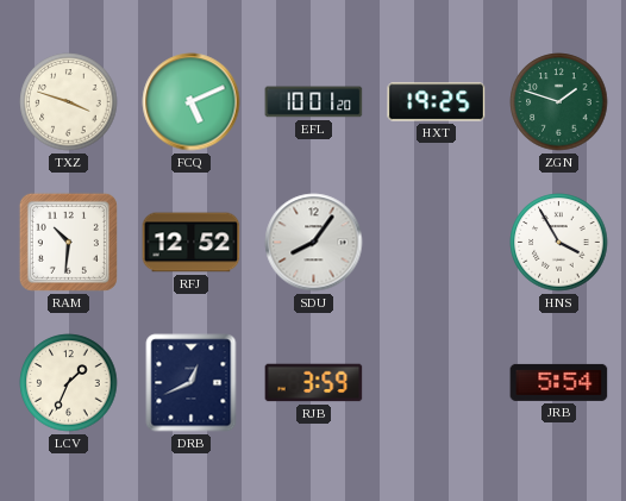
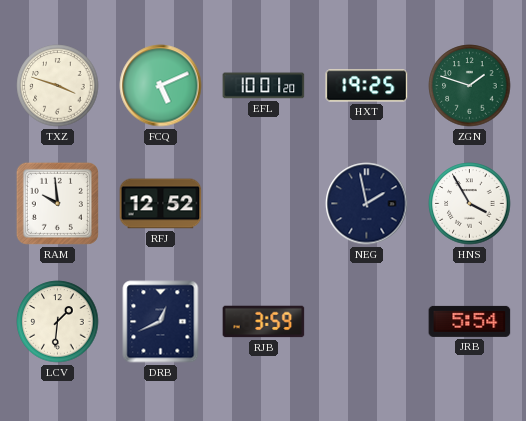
RAM: 10:31 -> 9:59
SDU: 8:06 -> none
NEG: none -> 1:58
LCV: 1:34 -> 1:31
